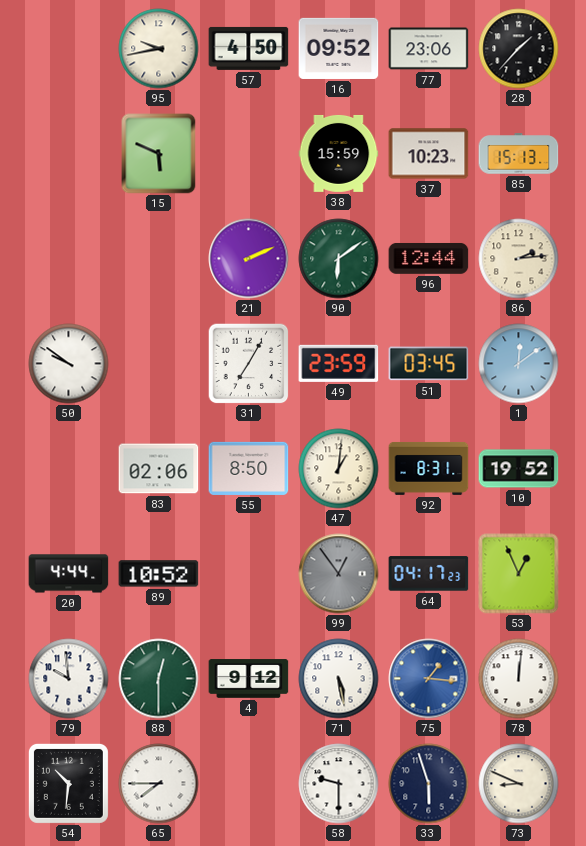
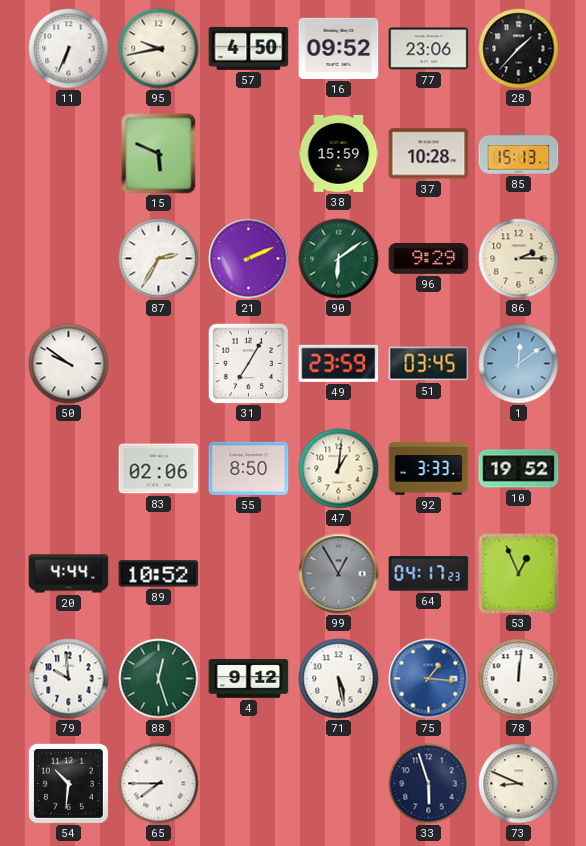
11: none -> 6:34
37: 10:23 -> 10:28
87: none -> 2:35
96: 12:44 -> 9:29
86: 2:14 -> 2:15
92: 8:31 -> 3:33
99: 12:54 -> 12:55
88: 12:30 -> 12:27
58: 9:30 -> none
